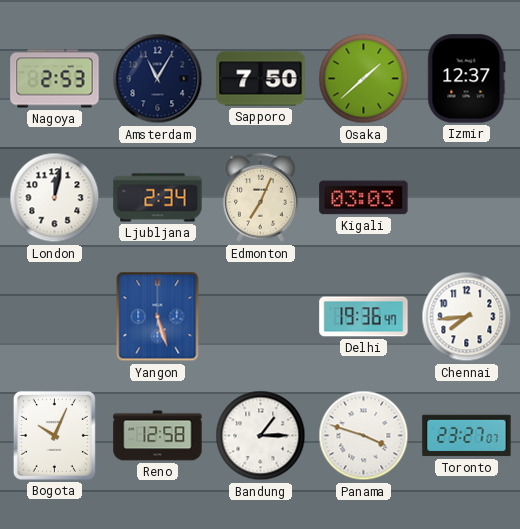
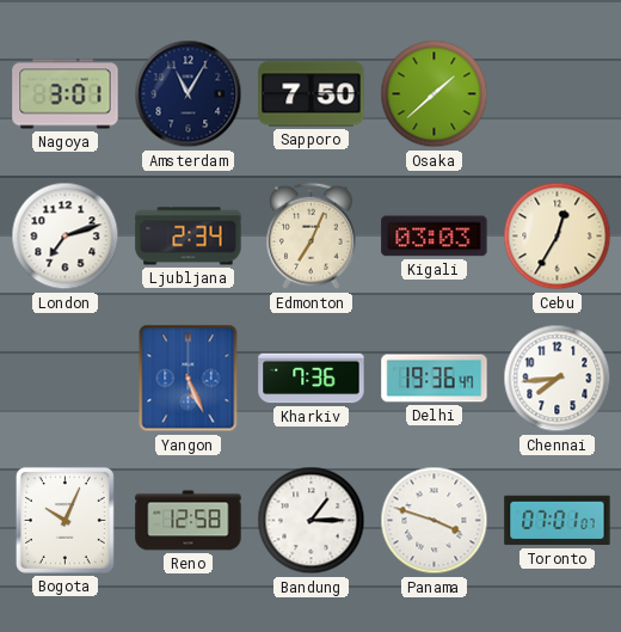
Nagoya: 2:53 -> 3:01
Izmir: 12:37 -> none
London: 12:02 -> 7:12
Cebu: none -> 12:35
Yangon: 5:27 -> 5:26
Kharkiv: none -> 7:36
Toronto: 23:27 -> 07:01
